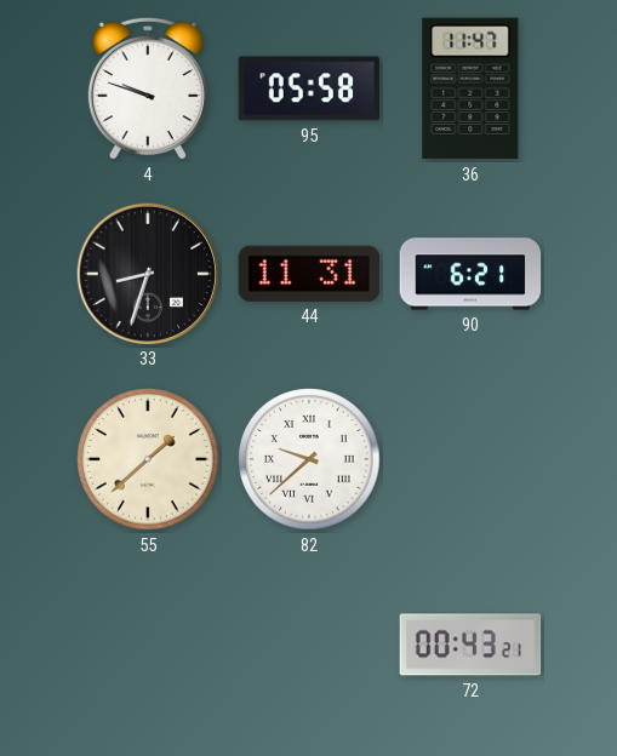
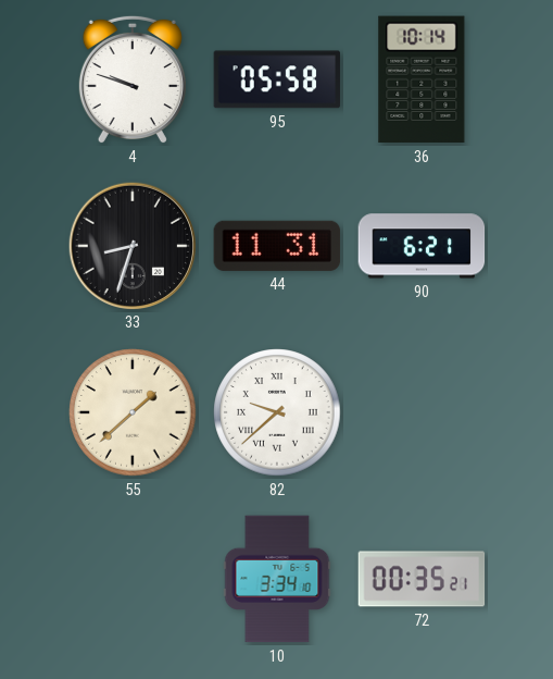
36: 11:47 -> 10:14
10: none -> 3:34
72: 00:43 -> 00:35
